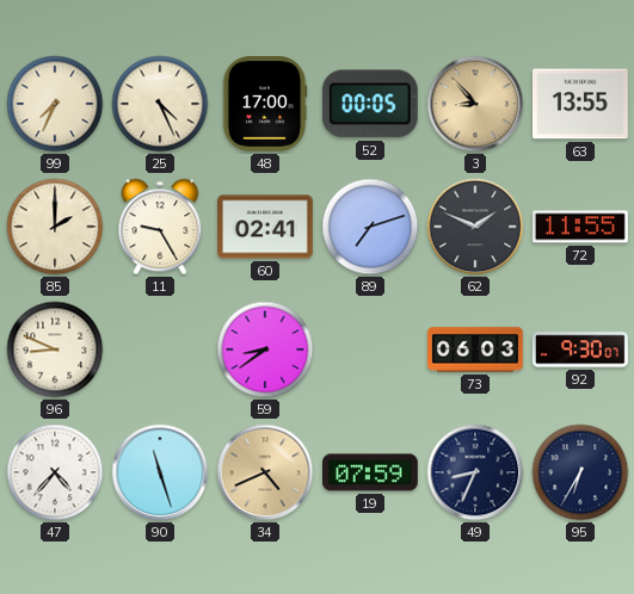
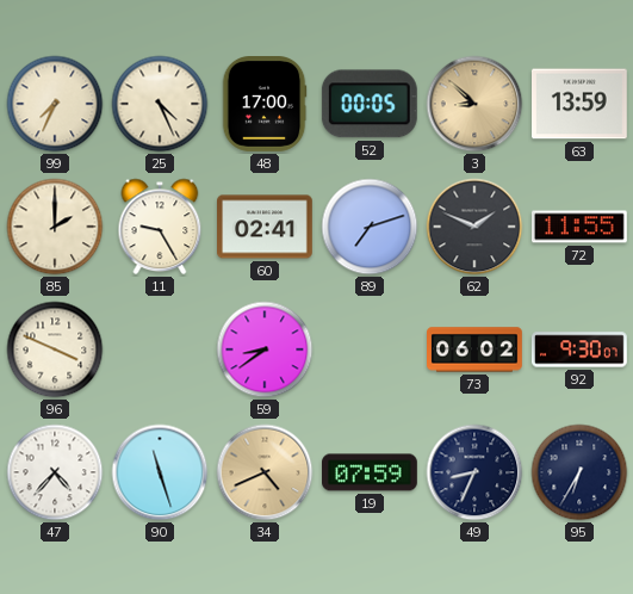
3: 8:53 -> 8:52
63: 13:55 -> 13:59
96: 8:49 -> 3:49
73: 06:03 -> 06:02
